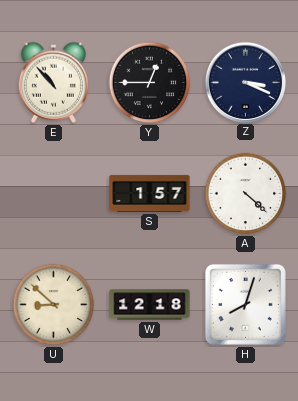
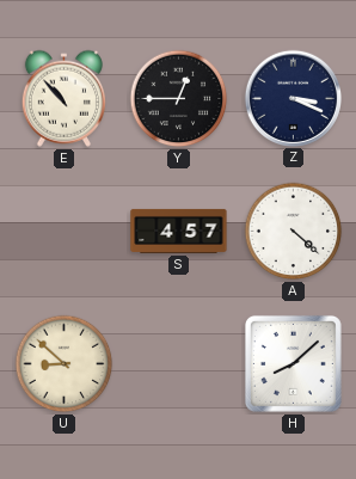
S: 1:57 -> 4:57
W: 12:18 -> none
H: 8:03 -> 8:08
